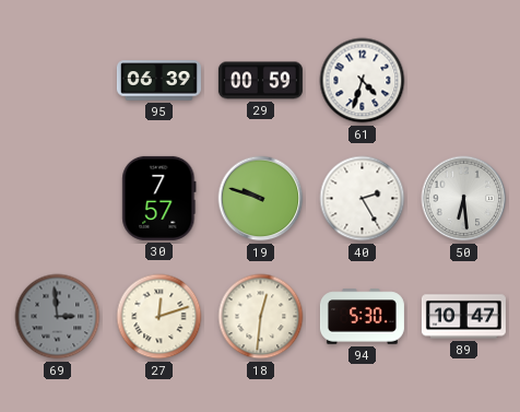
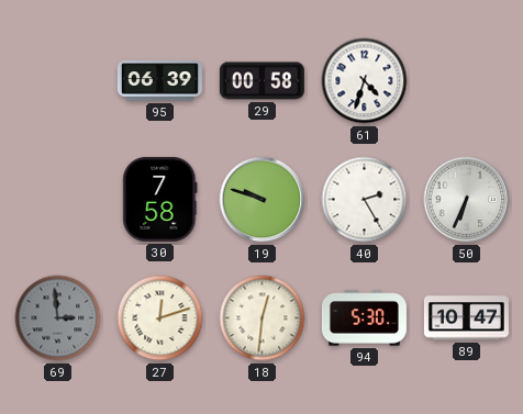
29: 00:59 -> 00:58
30: 7:57 -> 7:58
50: 6:29 -> 6:34
